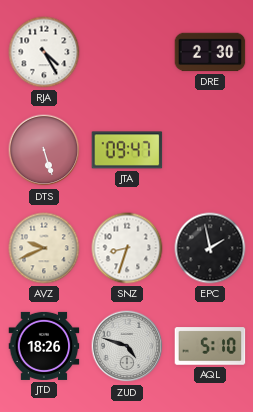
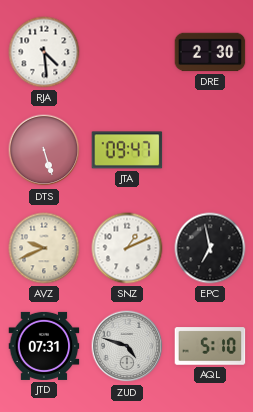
RJA: 4:25 -> 4:29
SNZ: 8:33 -> 1:11
EPC: 1:58 -> 6:58
JTD: 18:26 -> 07:31
